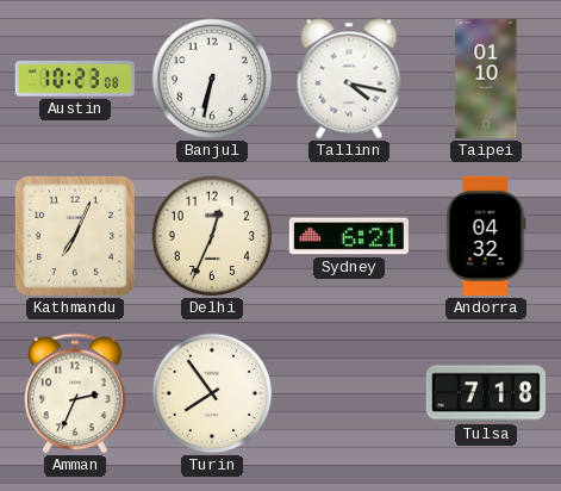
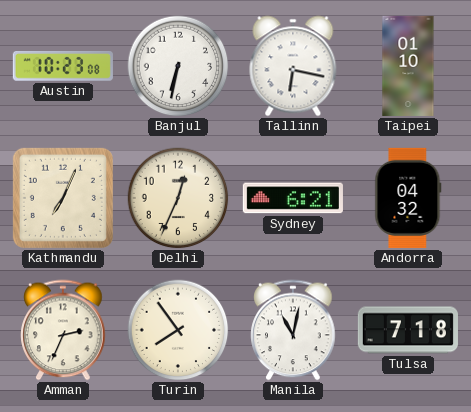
Tallinn: 4:17 -> 6:17
Manila: none -> 11:02
